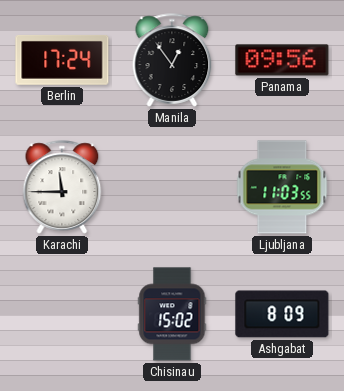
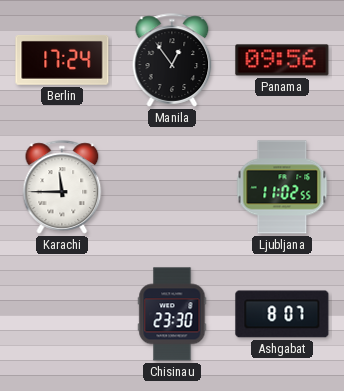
Ljubljana: 11:03 -> 11:02
Chisinau: 15:02 -> 23:30
Ashgabat: 8:09 -> 8:07
